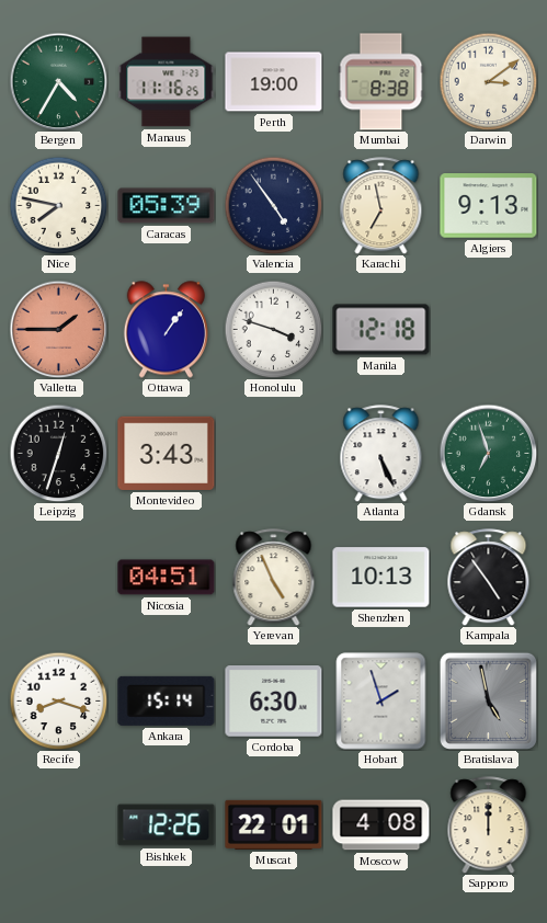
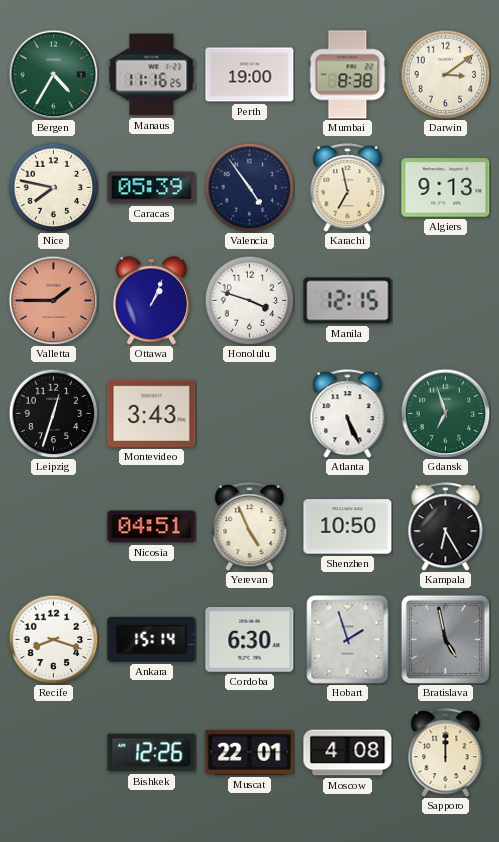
Ottawa: 1:06 -> 1:04
Manila: 12:18 -> 12:15
Shenzhen: 10:13 -> 10:50
Kampala: 4:54 -> 6:25
